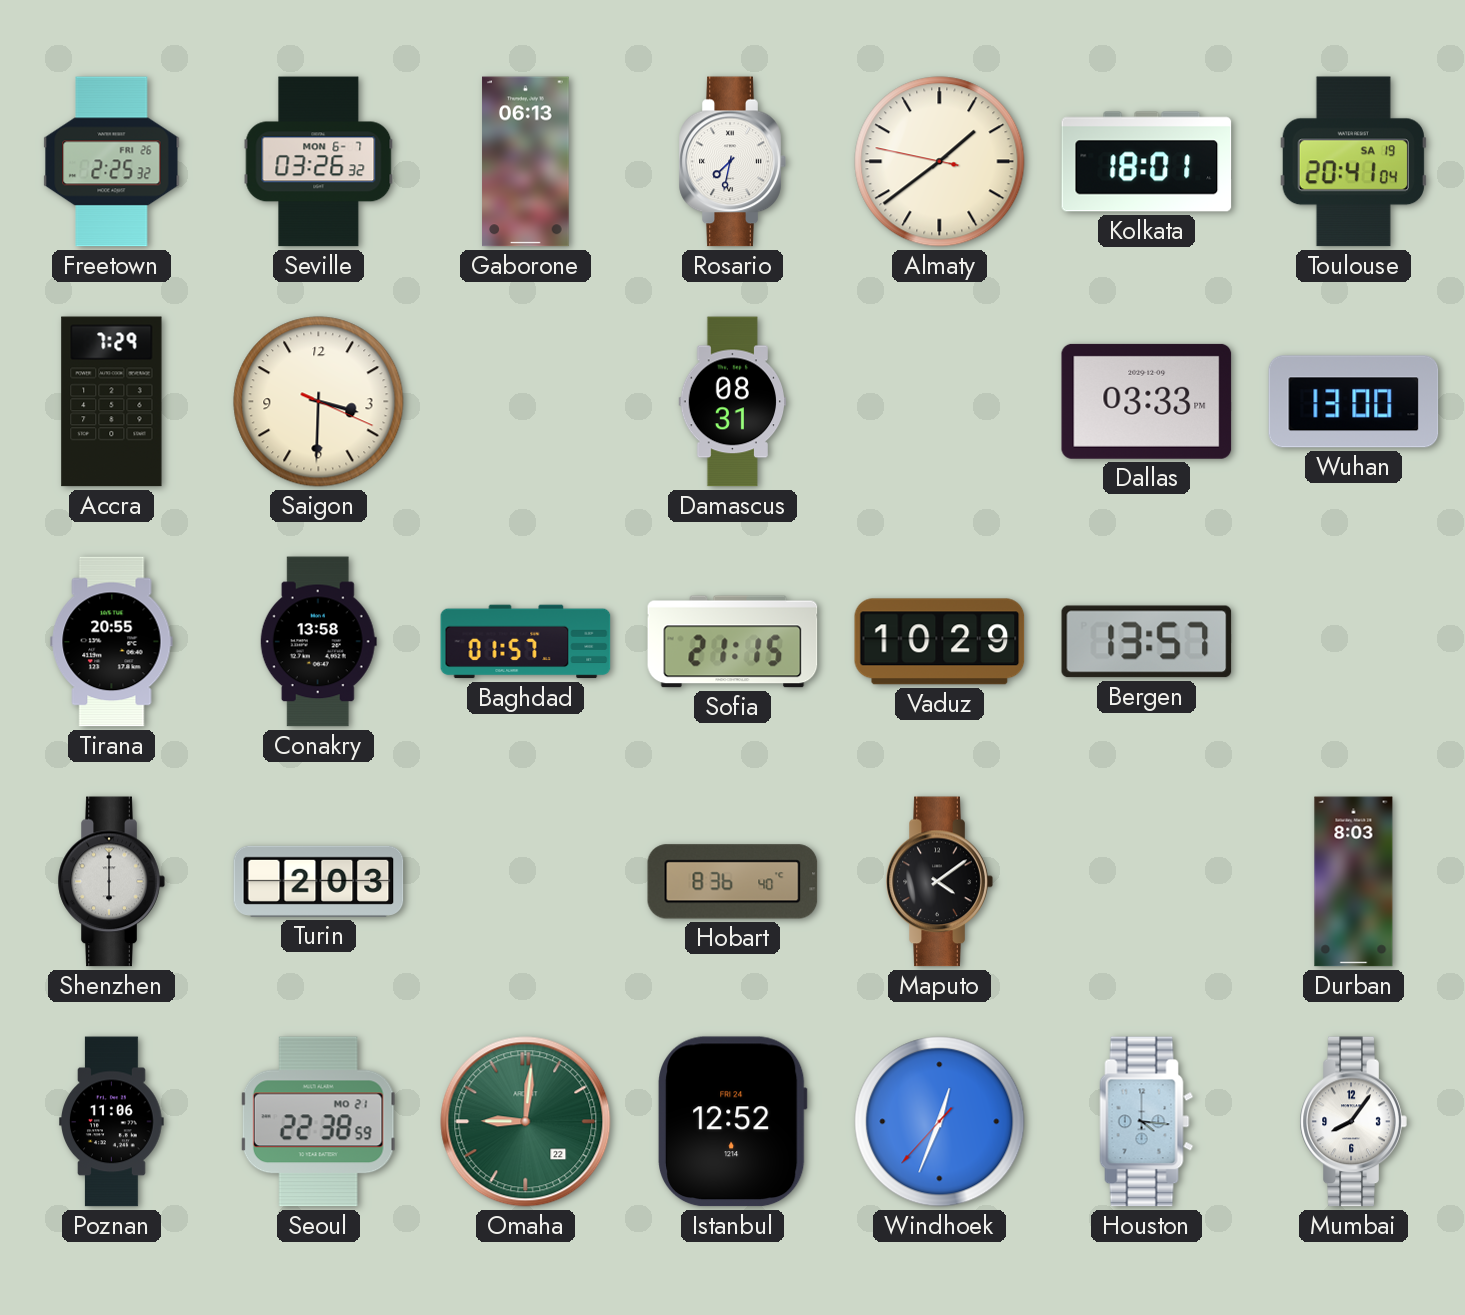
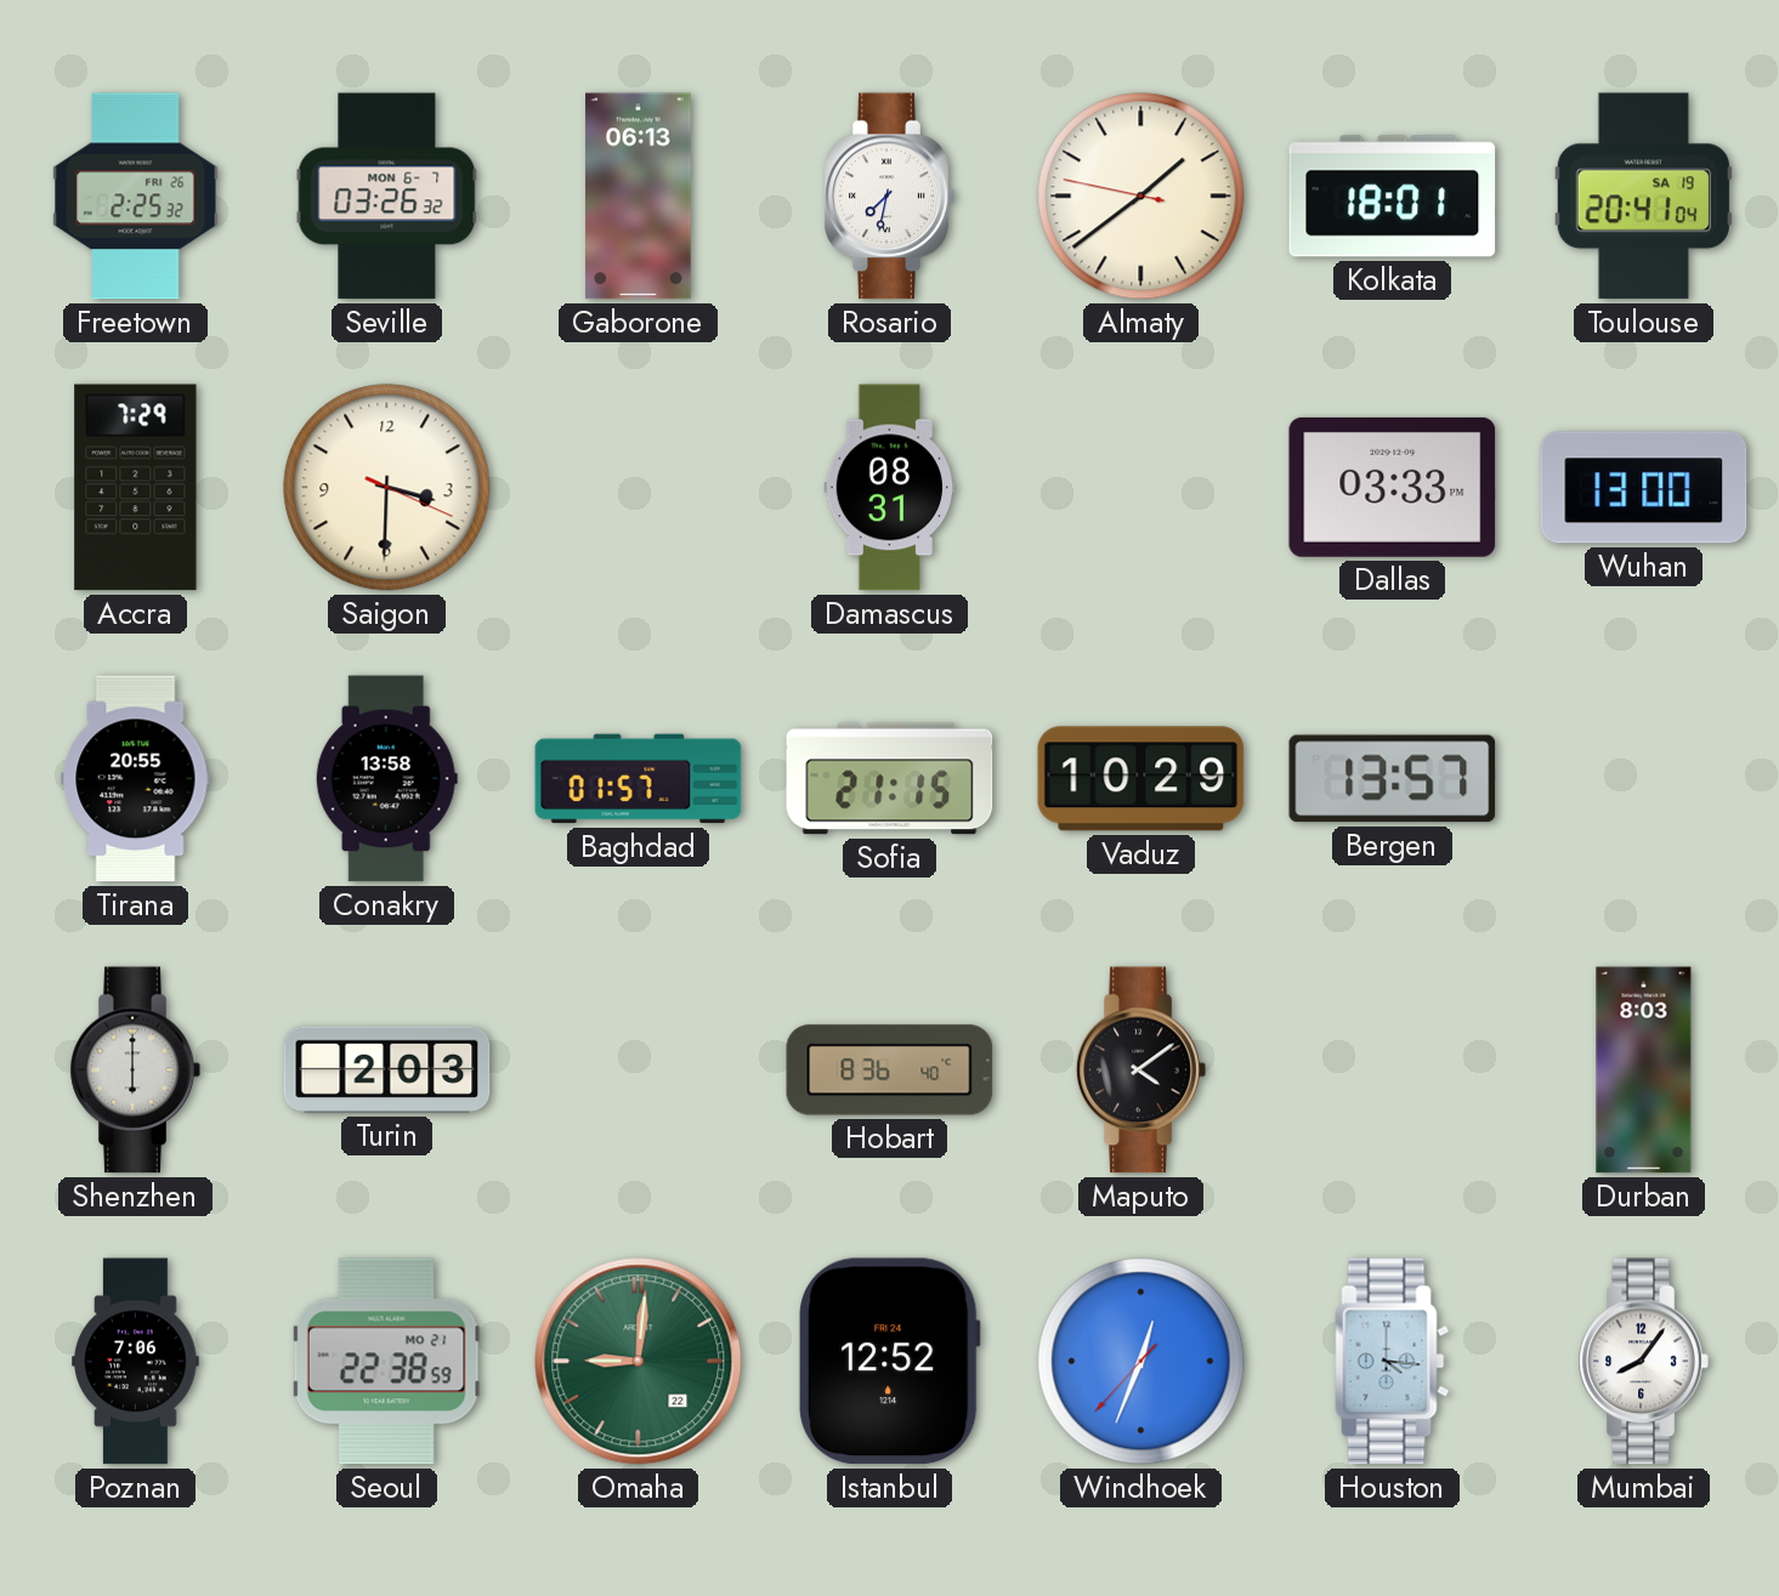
Poznan: 11:06 -> 7:06
